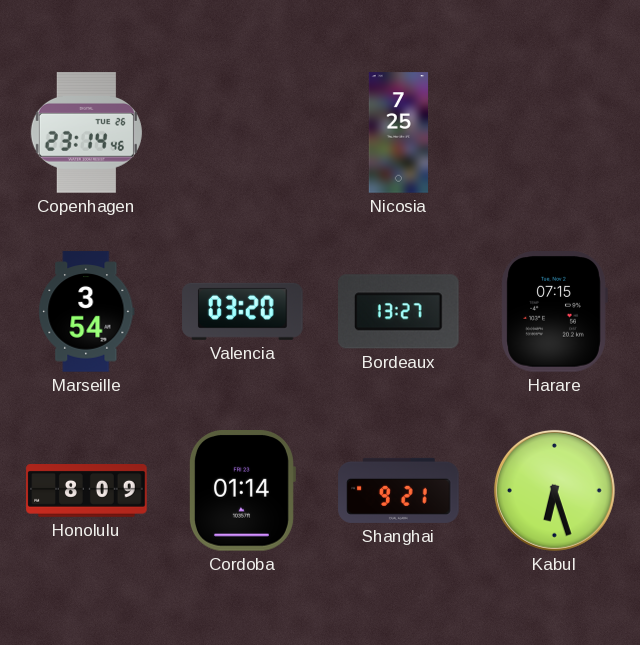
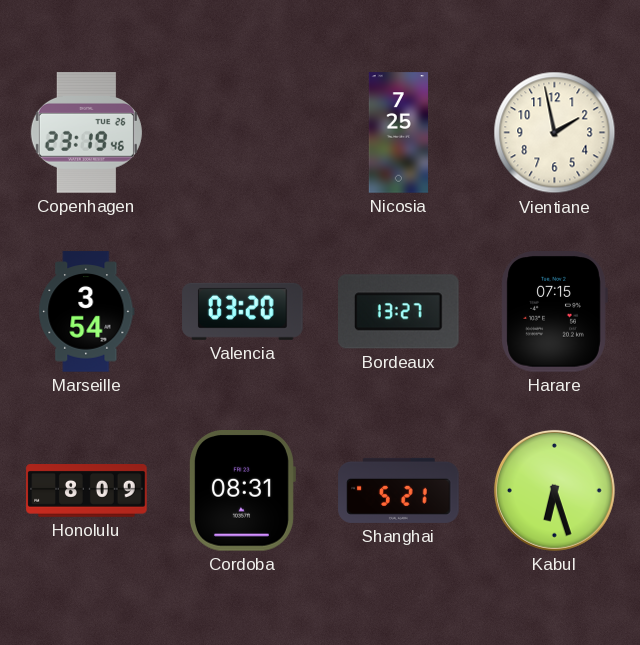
Copenhagen: 23:14 -> 23:19
Vientiane: none -> 1:58
Cordoba: 01:14 -> 08:31
Shanghai: 9:21 -> 5:21
